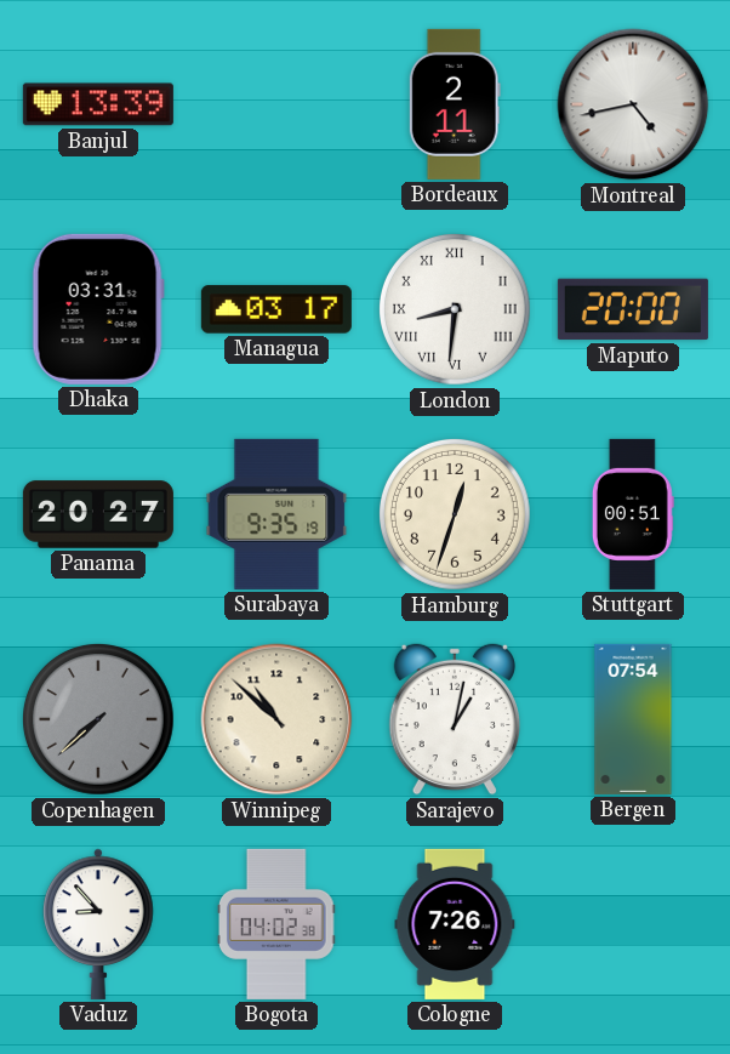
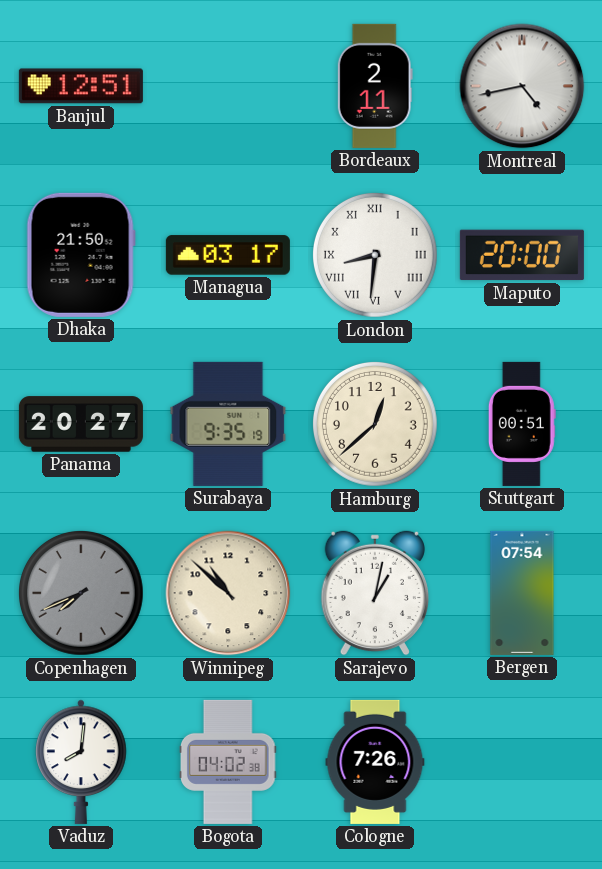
Banjul: 13:39 -> 12:51
Dhaka: 03:31 -> 21:50
Hamburg: 12:33 -> 12:38
Copenhagen: 7:38 -> 7:41
Vaduz: 8:53 -> 8:01
